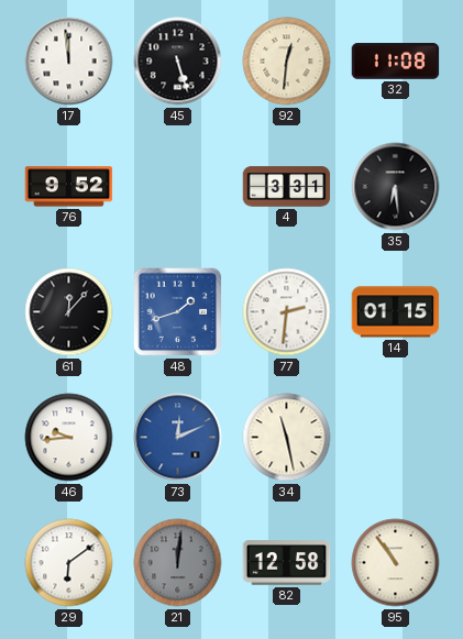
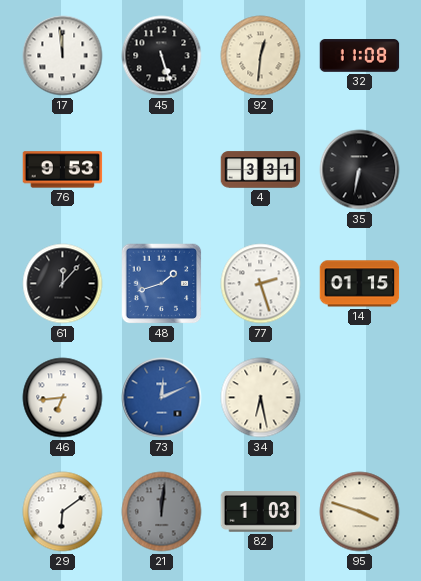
76: 9:52 -> 9:53
35: 6:29 -> 6:32
77: 2:31 -> 2:27
46: 9:44 -> 6:44
34: 11:28 -> 6:28
82: 12:58 -> 1:03
95: 10:54 -> 3:48
